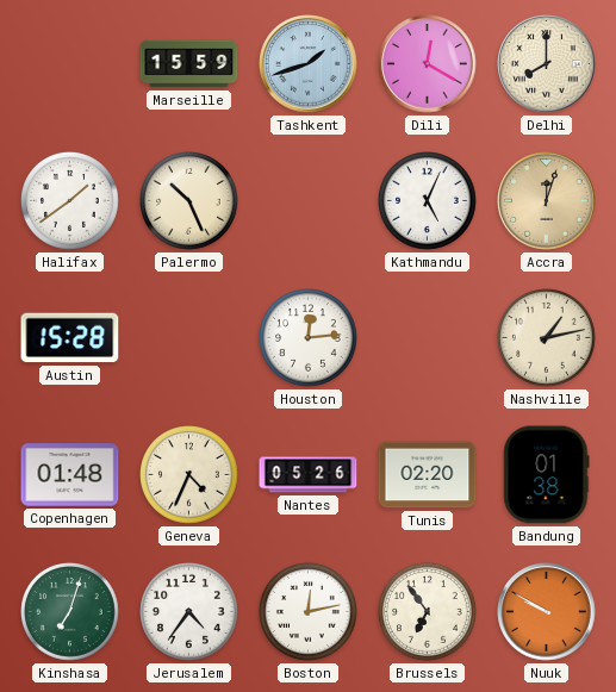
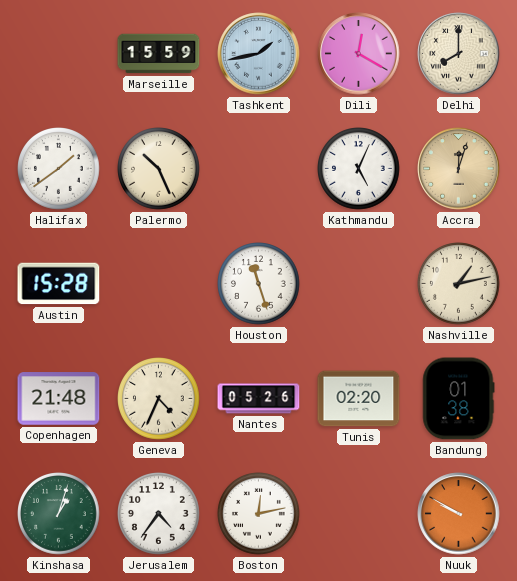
Tashkent: 1:42 -> 1:43
Houston: 12:14 -> 11:27
Copenhagen: 01:48 -> 21:48
Kinshasa: 7:03 -> 1:03
Brussels: 6:54 -> none
